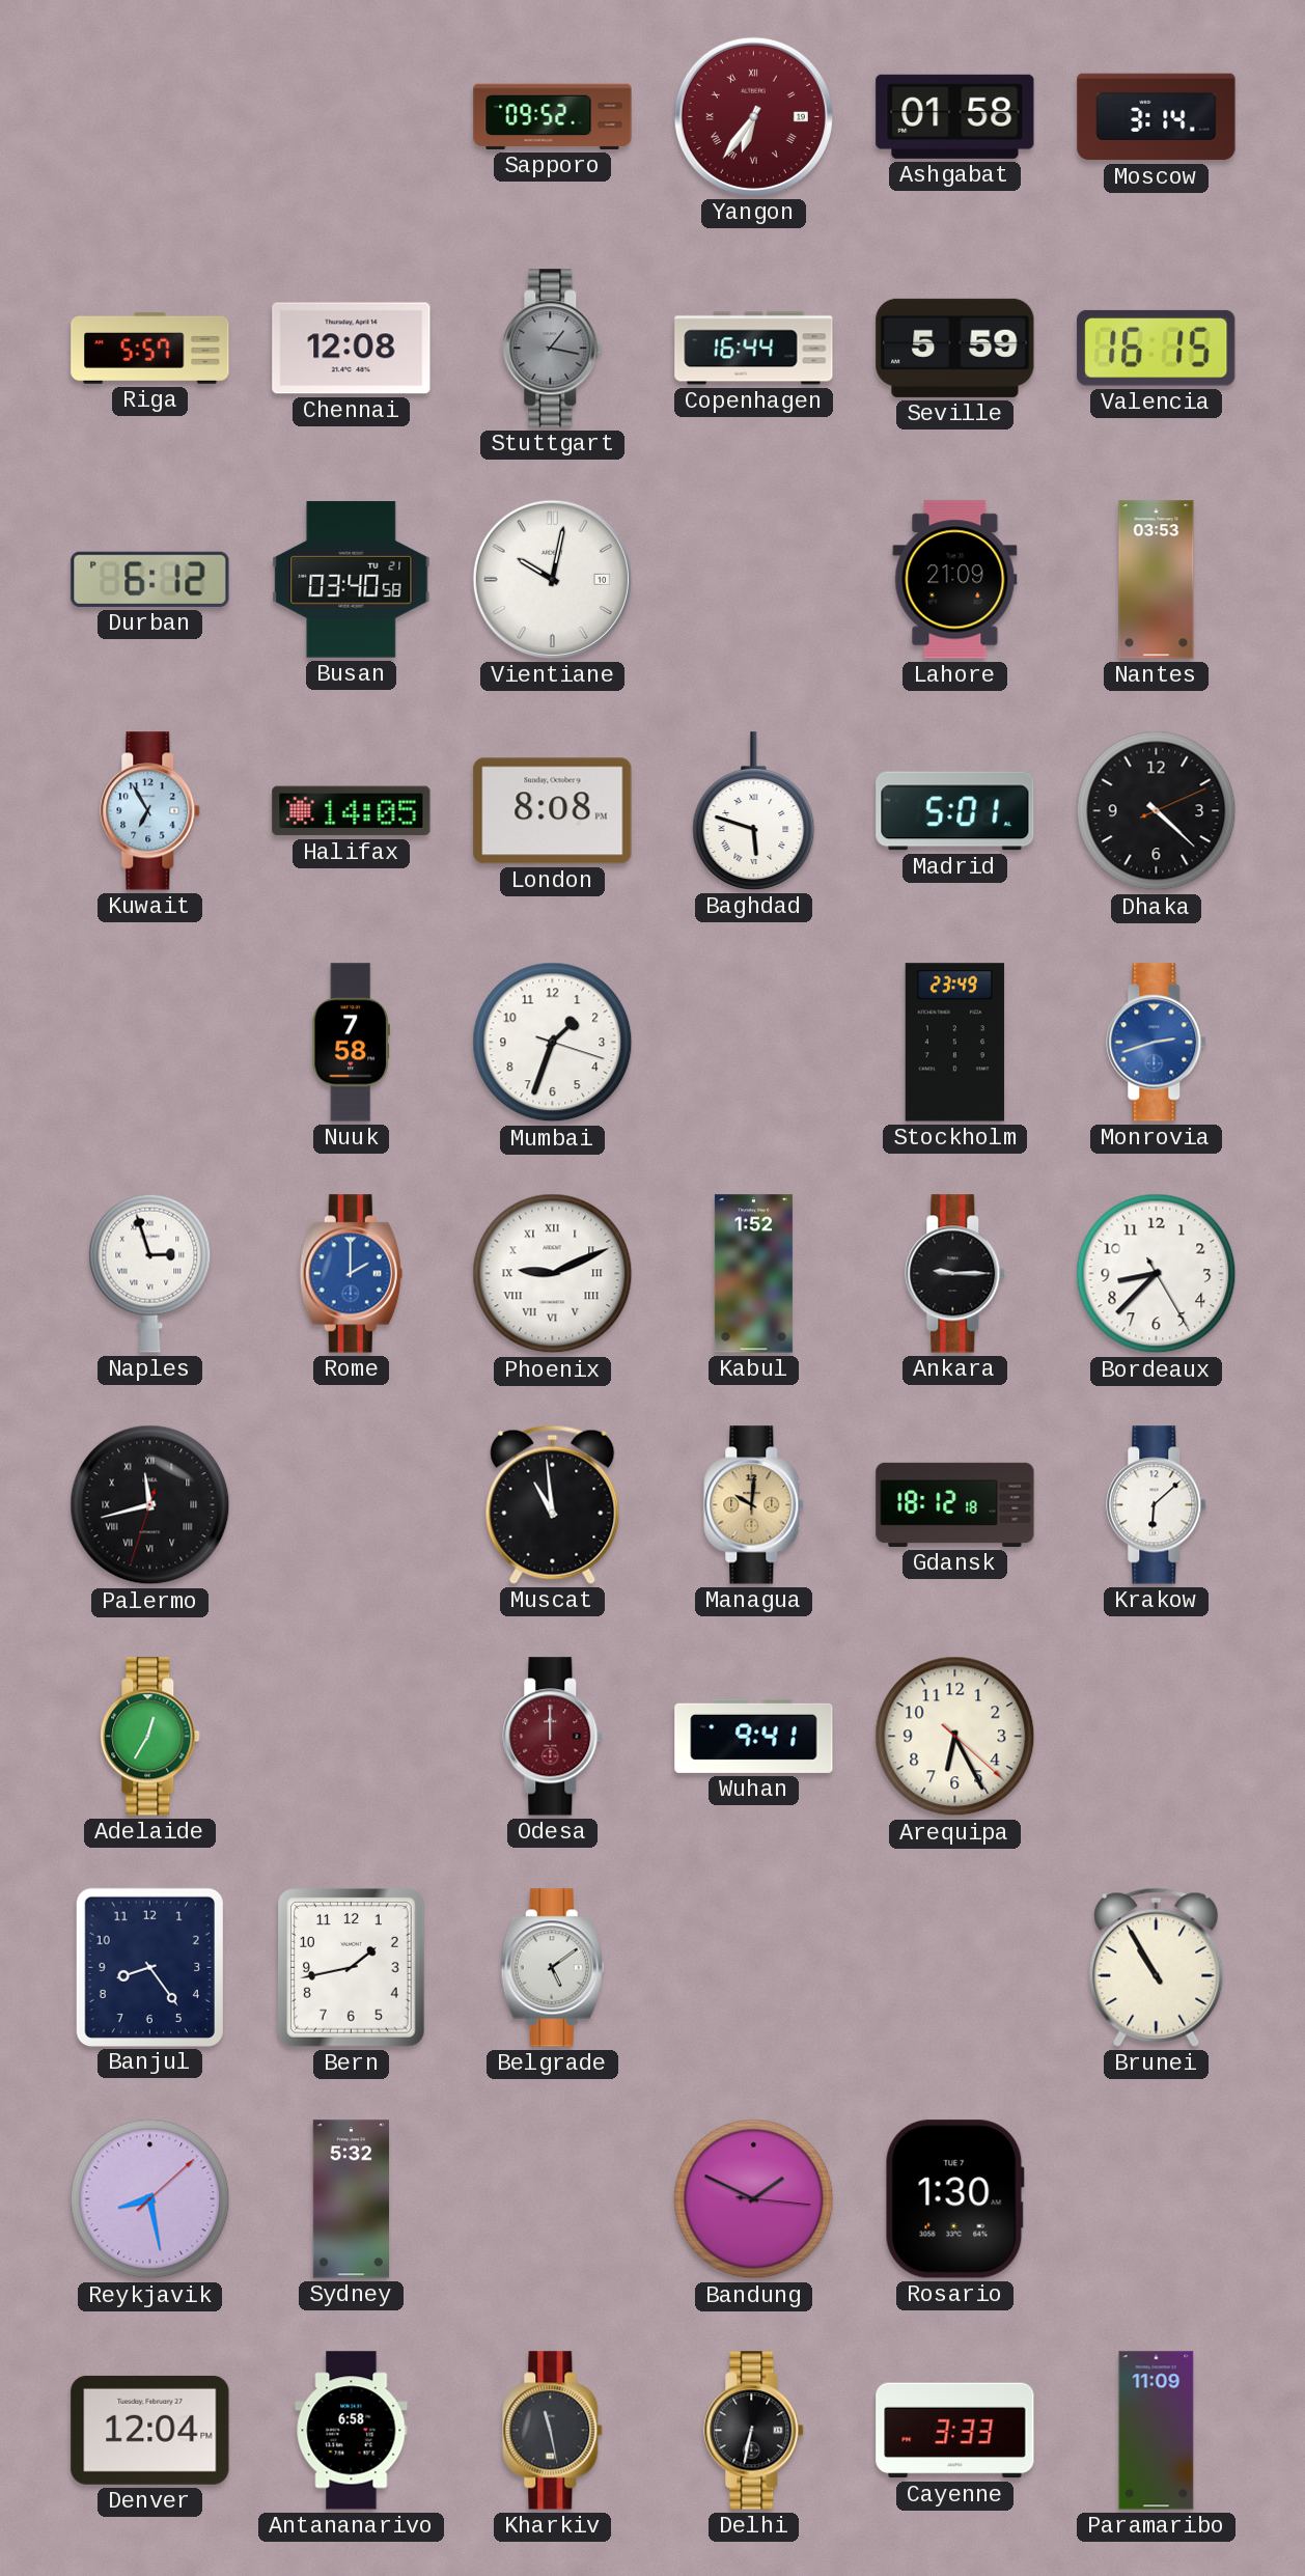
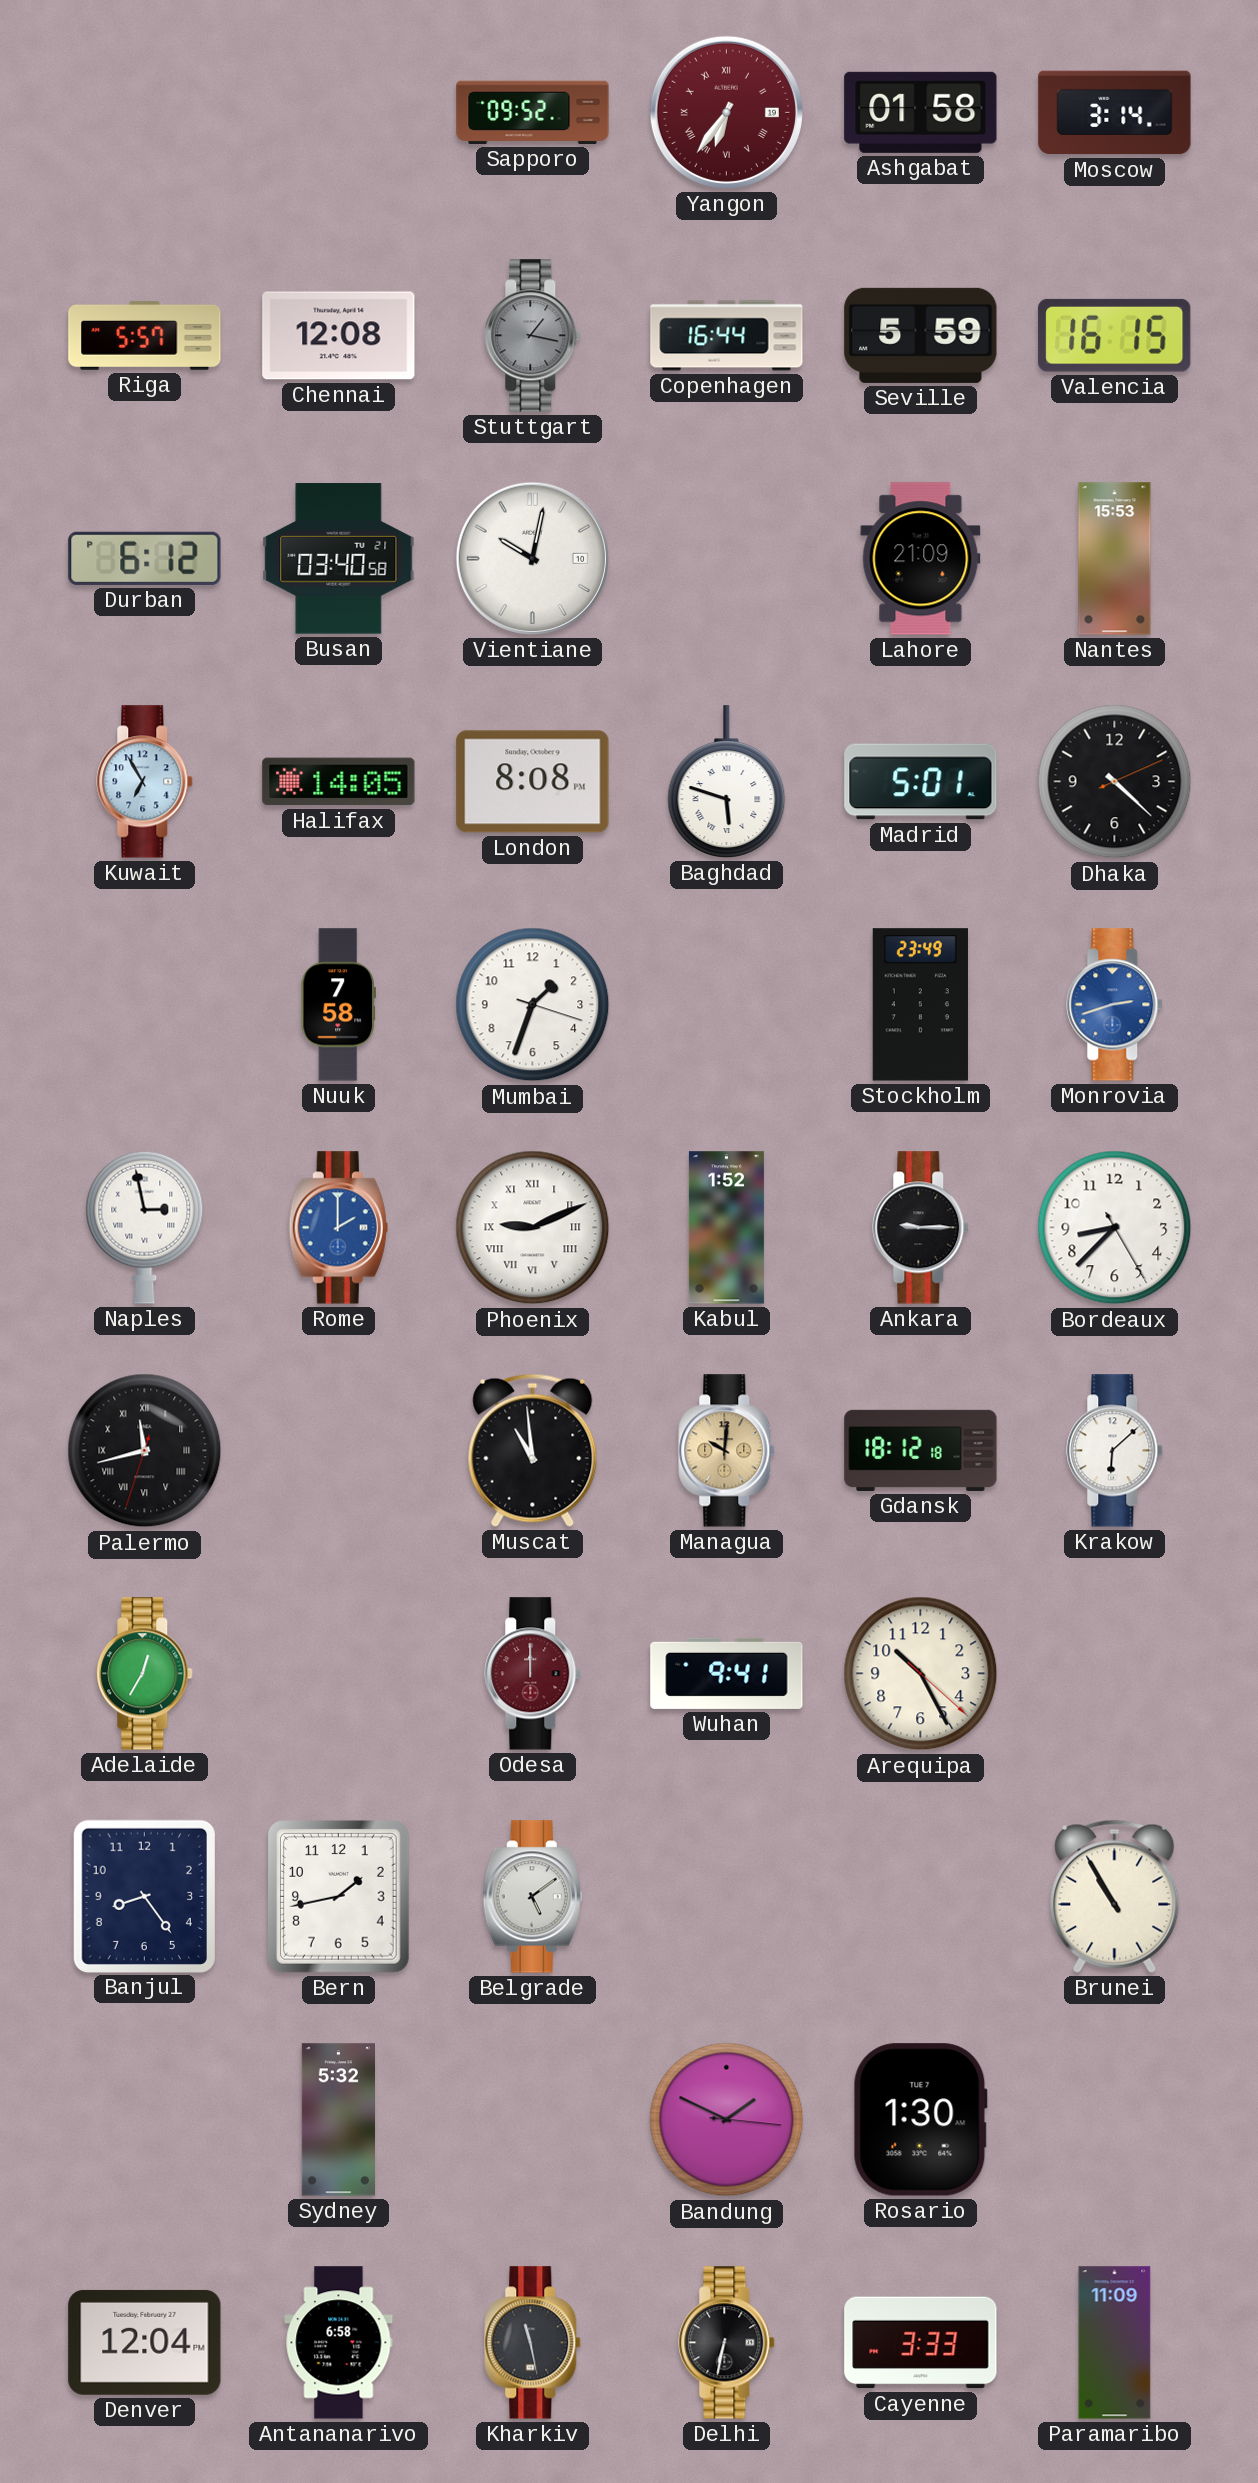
Nantes: 03:53 -> 15:53
Naples: 2:57 -> 2:58
Arequipa: 6:25 -> 10:25
Reykjavik: 8:28 -> none
